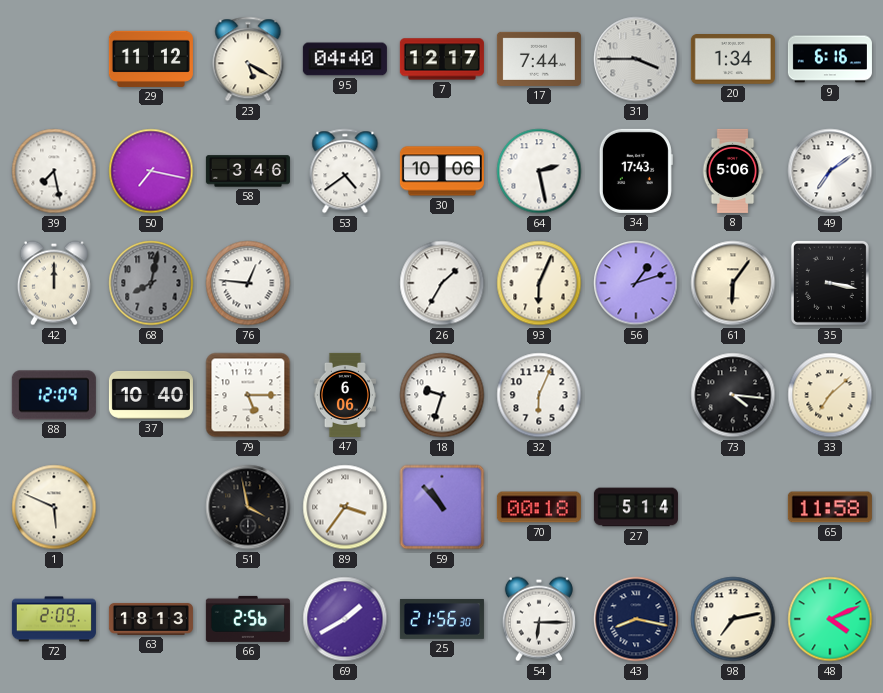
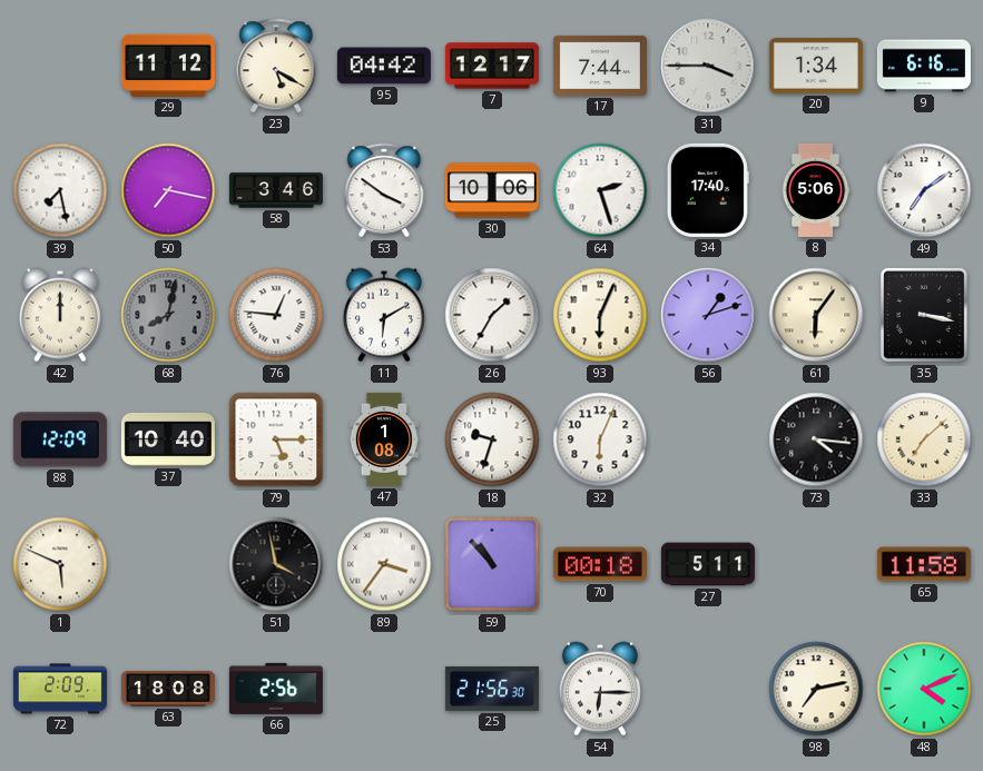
95: 04:40 -> 04:42
53: 4:39 -> 3:51
64: 2:28 -> 2:27
34: 17:43 -> 17:40
11: none -> 6:10
47: 6:06 -> 1:08
27: 5:14 -> 5:11
63: 18:13 -> 18:08
69: 1:40 -> none
43: 8:17 -> none
